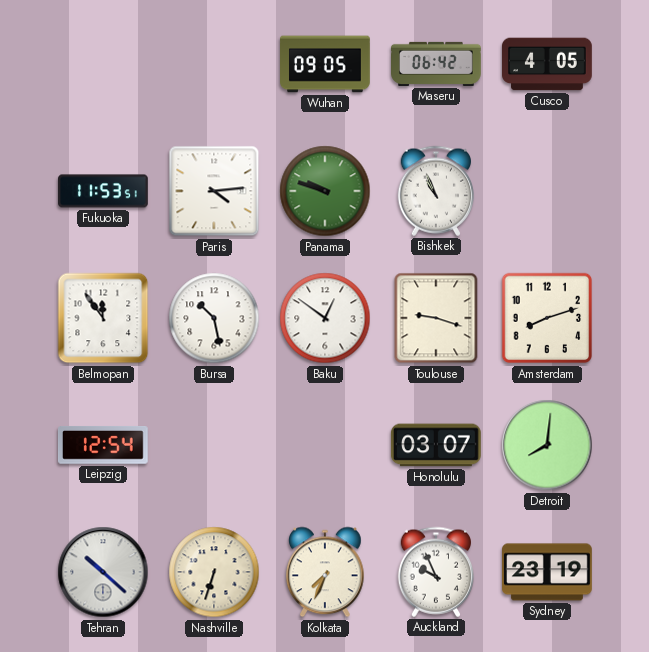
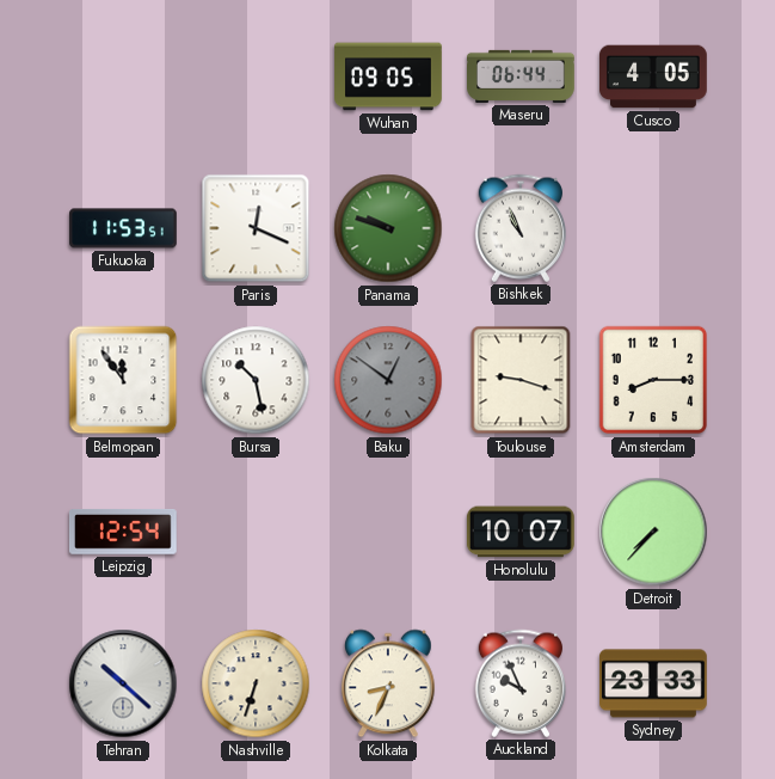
Maseru: 06:42 -> 06:44
Paris: 4:14 -> 12:19
Baku dial: white -> grey
Amsterdam: 8:12 -> 8:15
Honolulu: 03:07 -> 10:07
Detroit: 8:01 -> 7:37
Kolkata: 7:34 -> 8:34
Sydney: 23:19 -> 23:33
